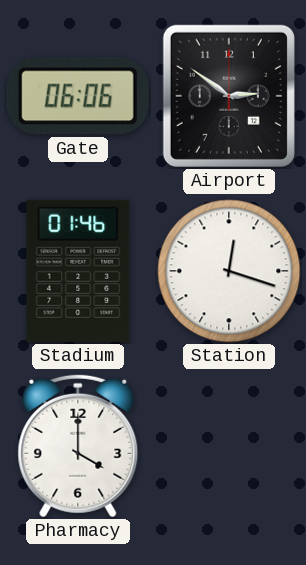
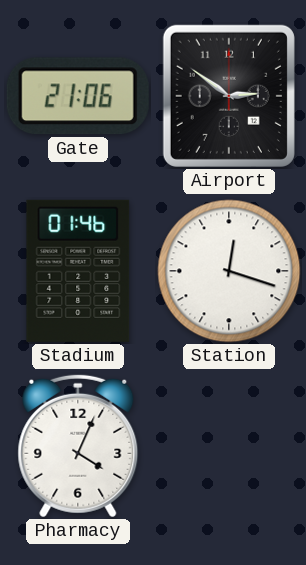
Gate: 06:06 -> 21:06
Pharmacy: 4:00 -> 4:04
